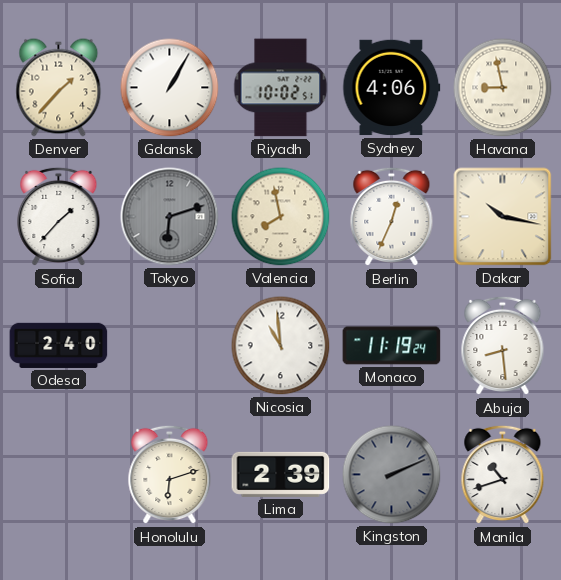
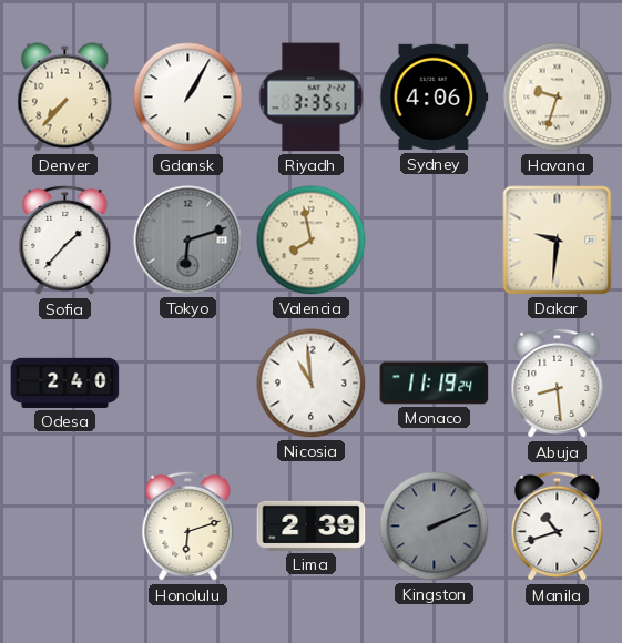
Denver: 1:37 -> 7:37
Riyadh: 10:02 -> 3:35
Havana: 8:58 -> 9:33
Berlin: 12:34 -> none
Dakar: 10:17 -> 9:31
